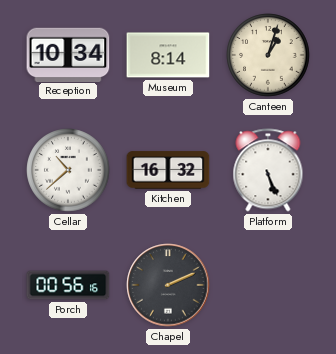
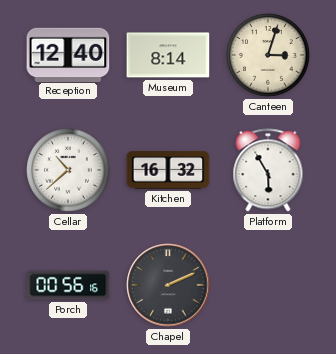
Reception: 10:34 -> 12:40
Canteen: 1:03 -> 3:03
Platform: 5:26 -> 5:55
